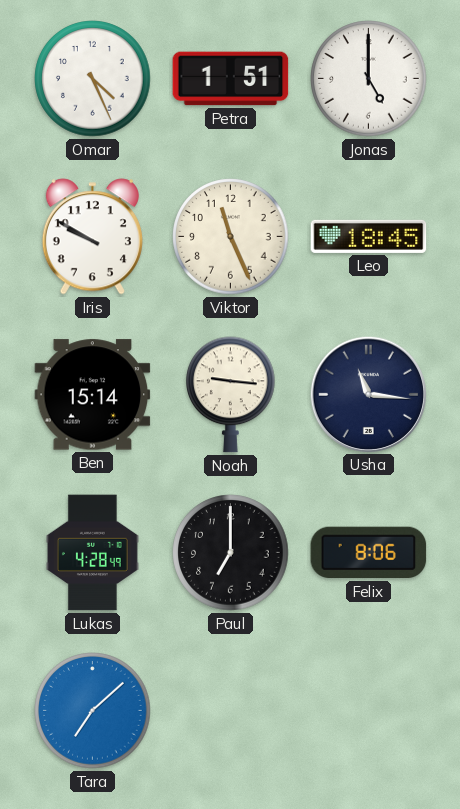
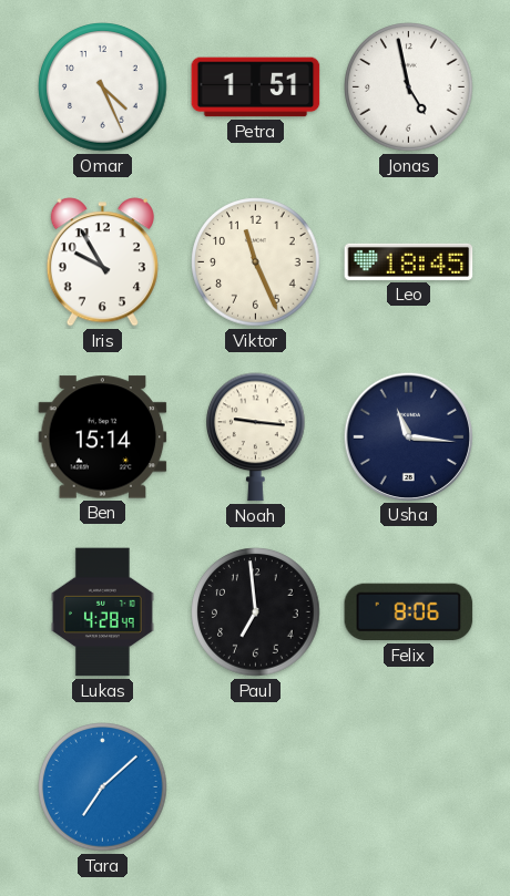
Jonas: 5:00 -> 4:58
Iris: 9:50 -> 9:55
Paul: 7:00 -> 6:59
